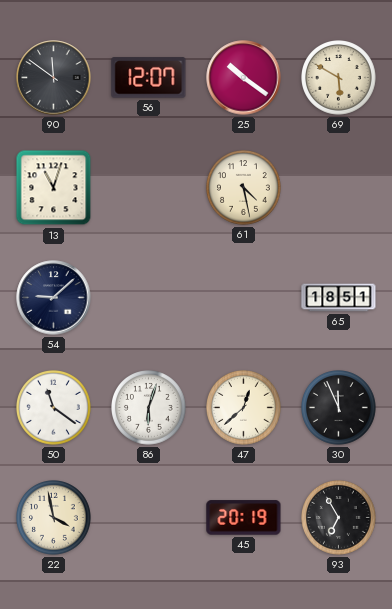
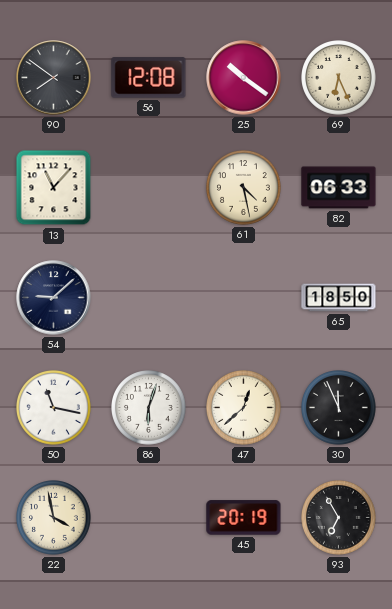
90: 11:51 -> 7:51
56: 12:07 -> 12:08
69: 5:50 -> 6:26
13: 11:03 -> 11:07
82: none -> 06:33
65: 18:51 -> 18:50
50: 11:21 -> 11:17
